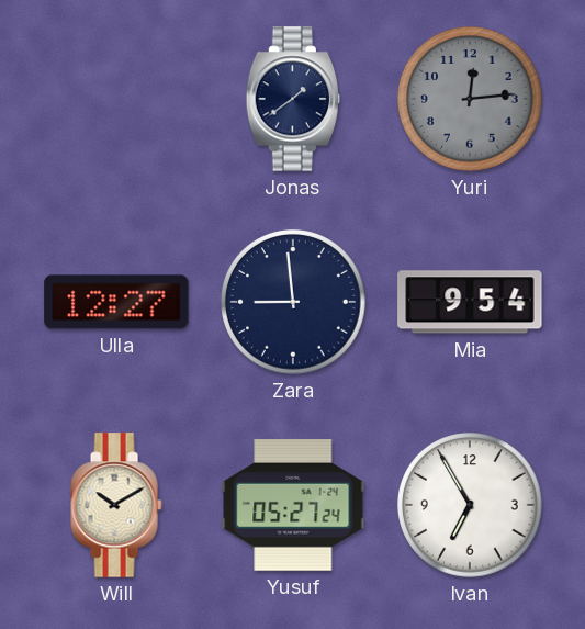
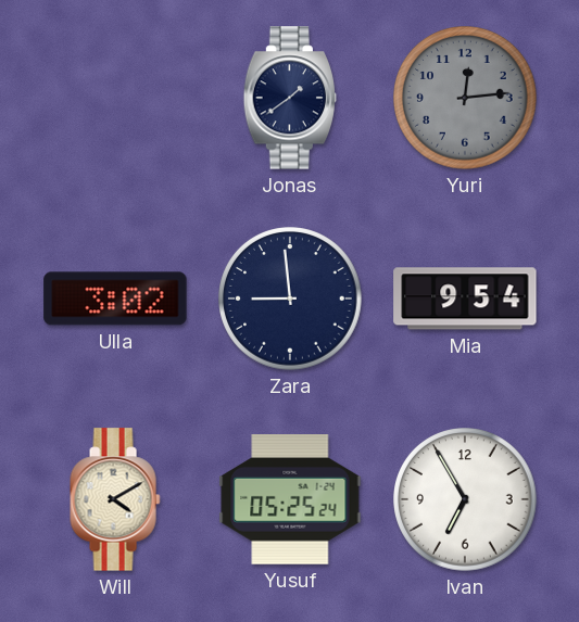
Ulla: 12:27 -> 3:02
Will: 10:10 -> 4:10
Yusuf: 05:27 -> 05:25
